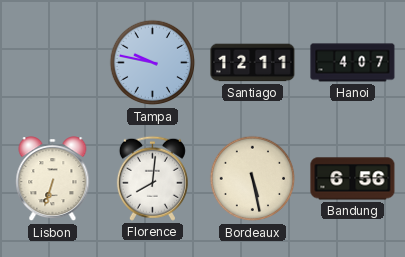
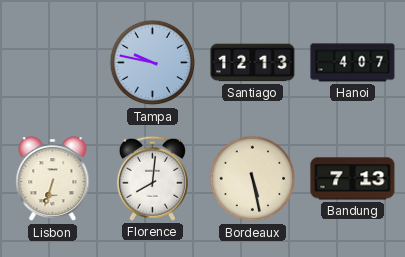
Santiago: 12:11 -> 12:13
Bandung: 6:56 -> 7:13
